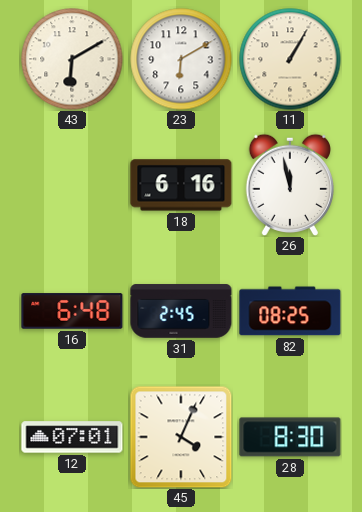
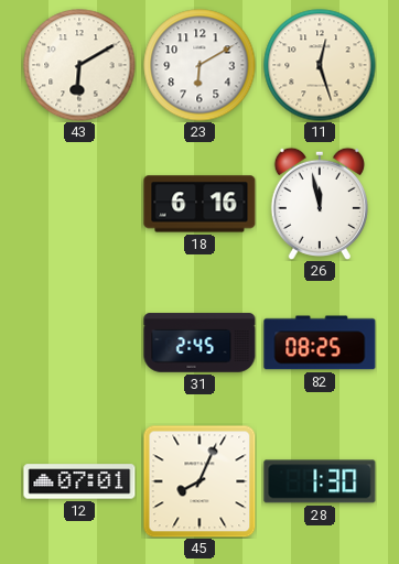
11: 1:05 -> 12:27
16: 6:48 -> none
45: 4:04 -> 8:04
28: 8:30 -> 1:30
